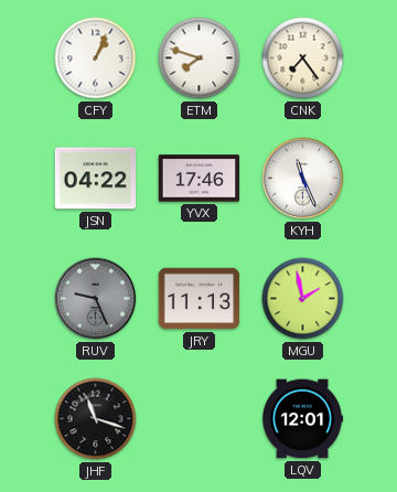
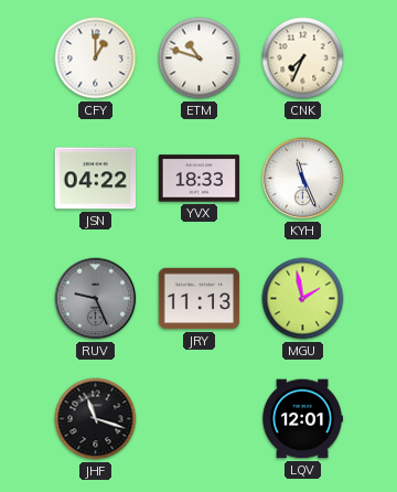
CFY: 1:04 -> 1:00
ETM: 7:48 -> 10:48
CNK: 7:24 -> 7:34
YVX: 17:46 -> 18:33
